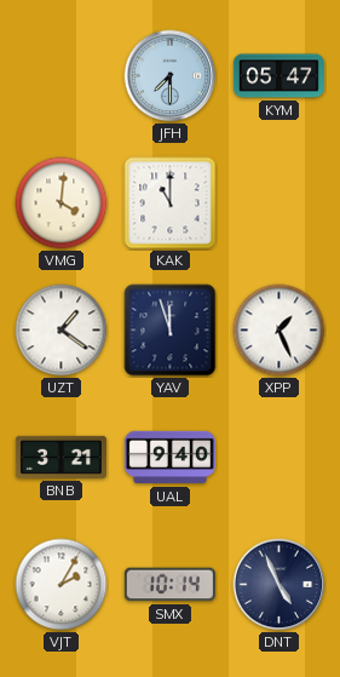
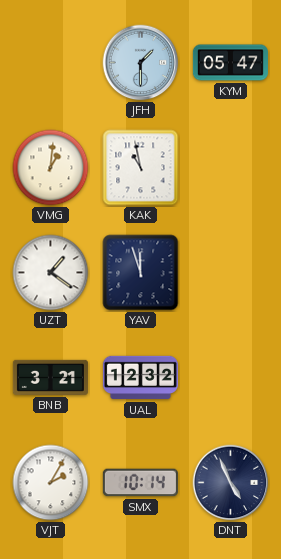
JFH: 7:30 -> 1:30
VMG: 4:01 -> 1:01
KAK: 11:00 -> 10:58
XPP: 1:26 -> none
UAL: 9:40 -> 12:32
